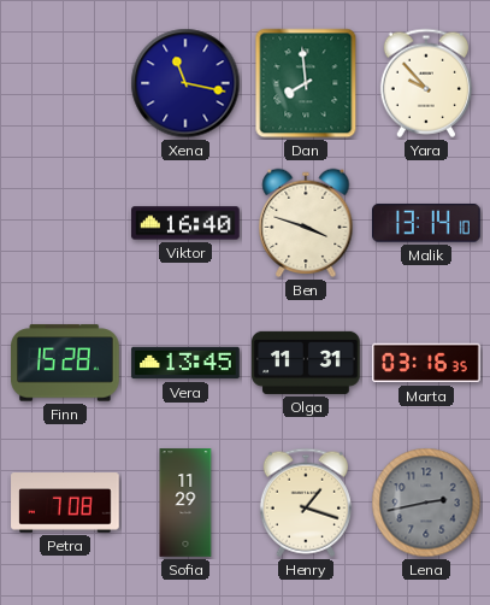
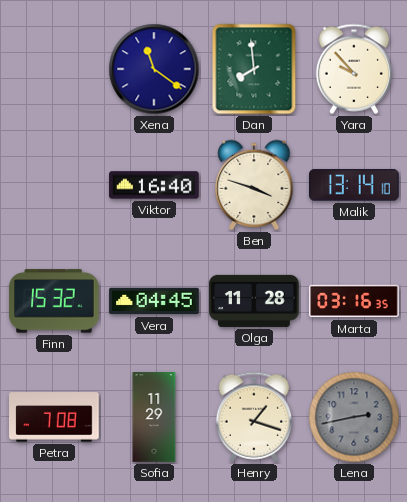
Xena: 11:17 -> 11:21
Finn: 15:28 -> 15:32
Vera: 13:45 -> 04:45
Olga: 11:31 -> 11:28
